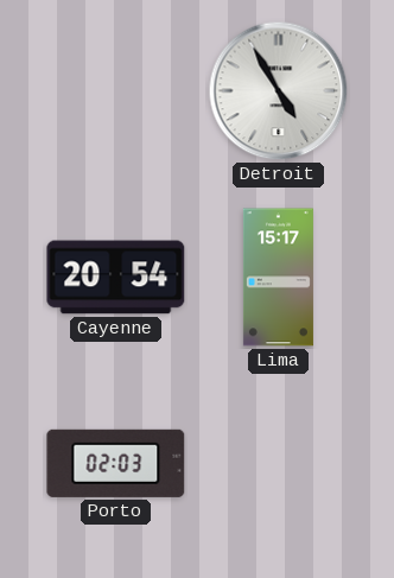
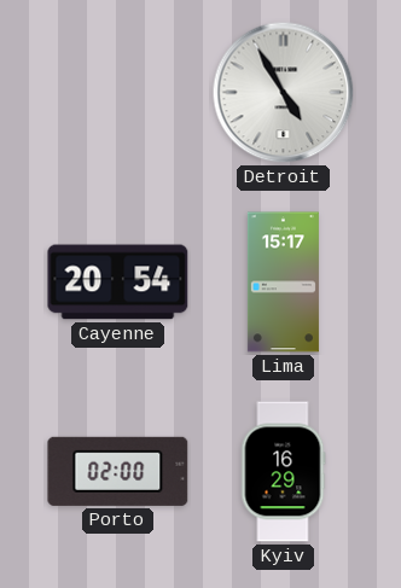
Porto: 02:03 -> 02:00
Kyiv: none -> 16:29
